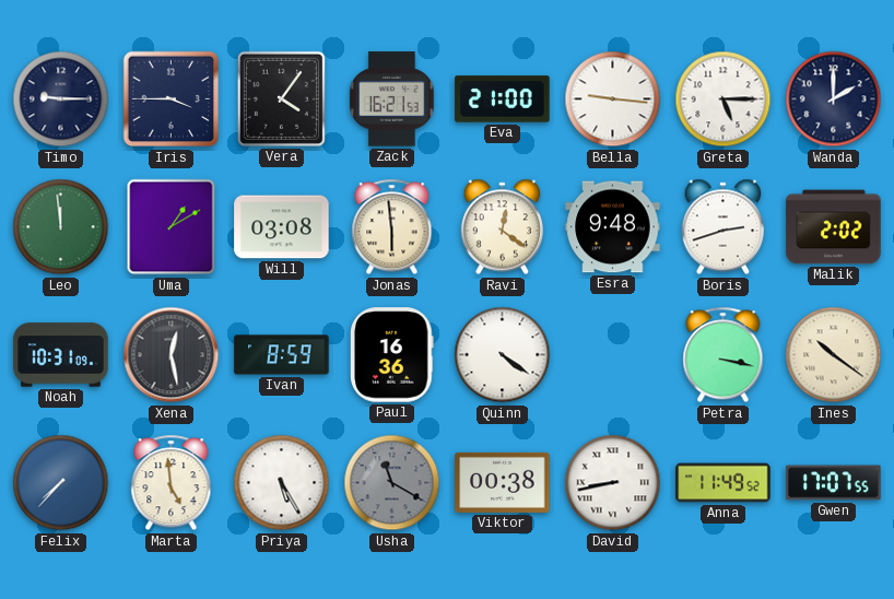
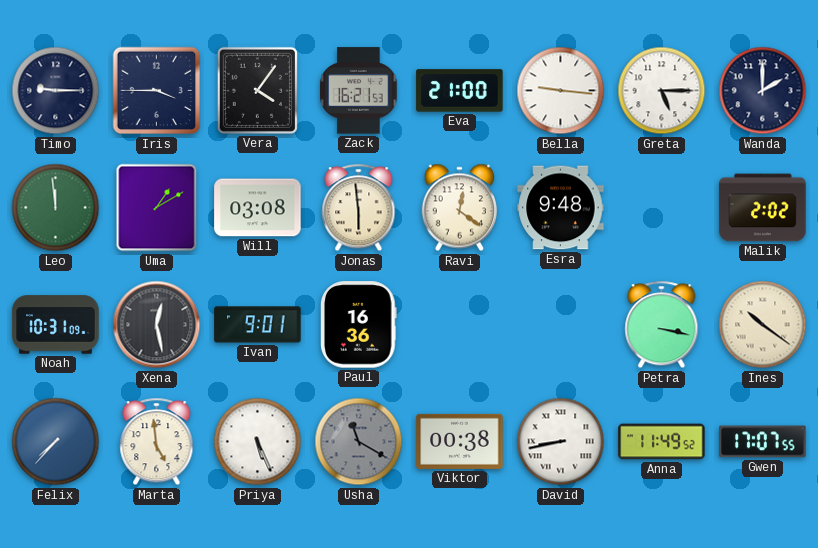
Boris: 2:42 -> none
Ivan: 8:59 -> 9:01
Quinn: 4:21 -> none
Priya: 5:25 -> 5:26
